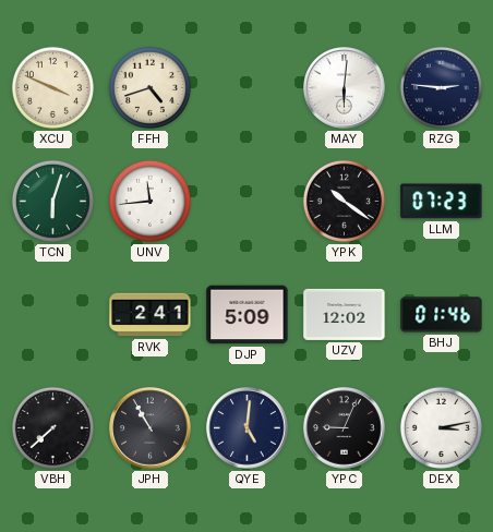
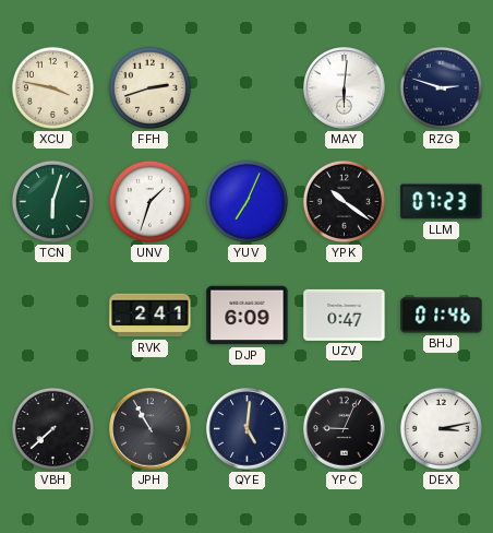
XCU: 3:49 -> 3:47
FFH: 4:42 -> 2:42
RZG: 2:46 -> 2:48
UNV: 11:44 -> 1:33
YUV: none -> 7:04
DJP: 5:09 -> 6:09
UZV: 12:02 -> 0:47
